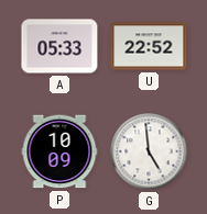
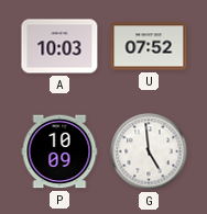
A: 05:33 -> 10:03
U: 22:52 -> 07:52
